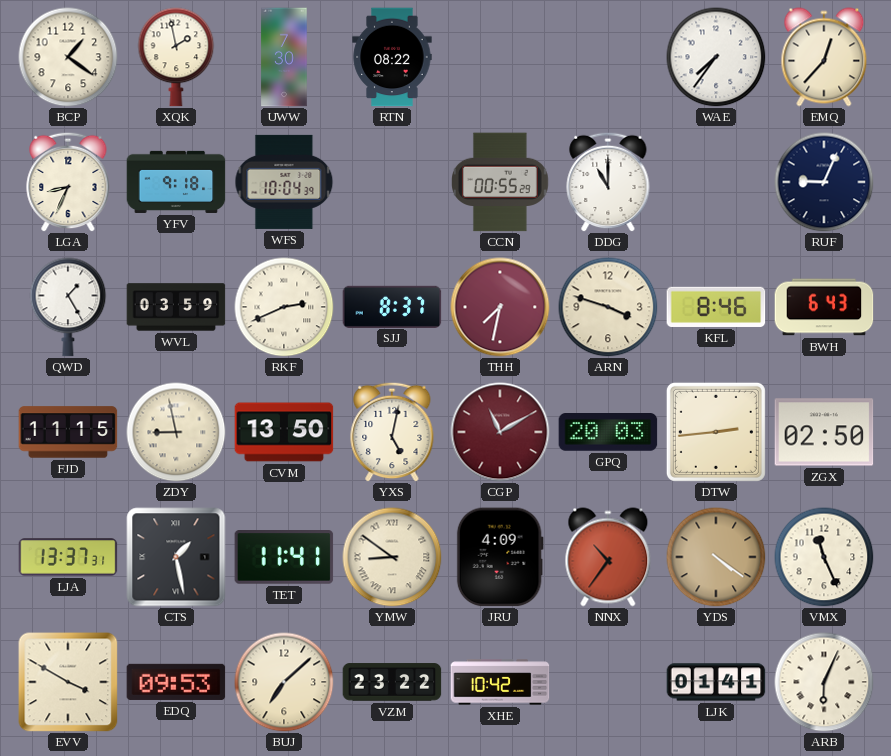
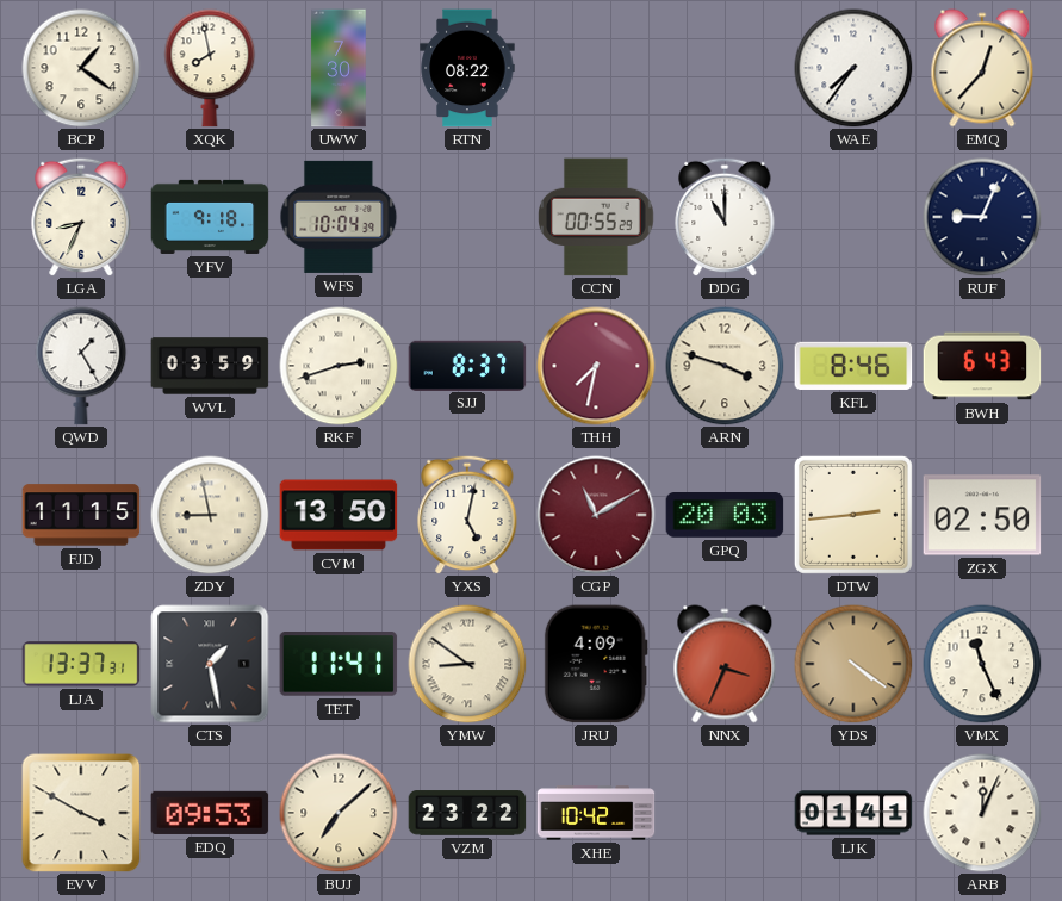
XQK: 1:58 -> 7:58
RKF: 2:41 -> 2:42
NNX: 10:36 -> 3:34
ARB: 6:04 -> 12:04
